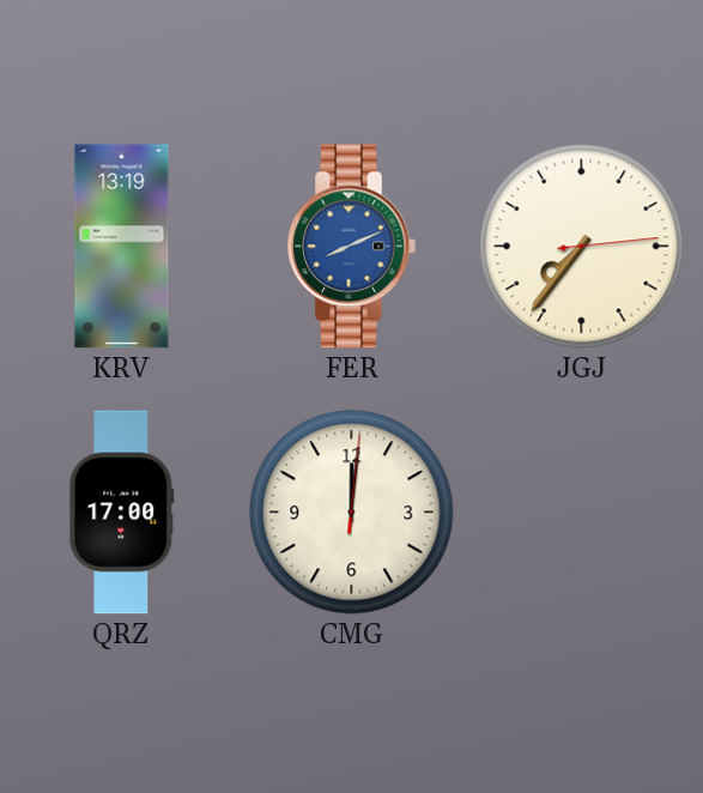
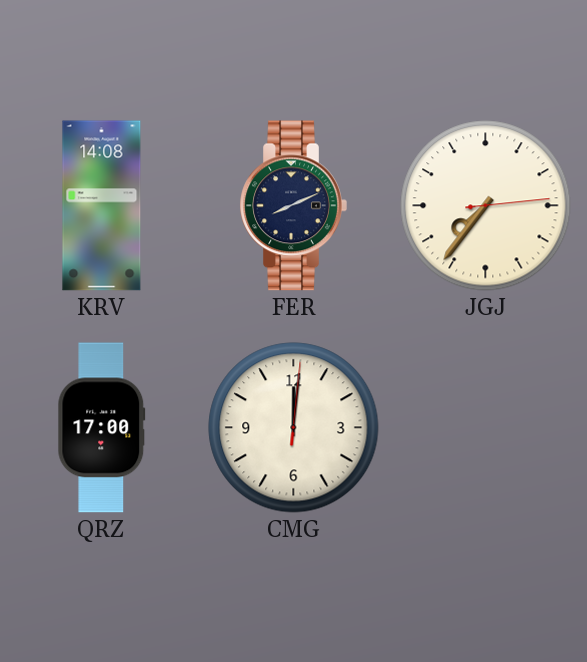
KRV: 13:19 -> 14:08
FER dial: blue -> navy
